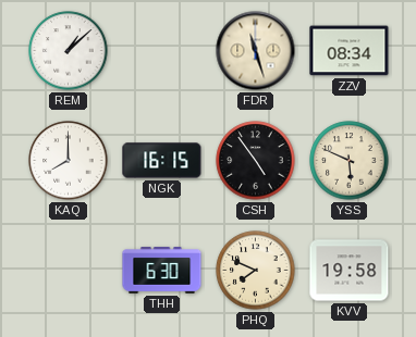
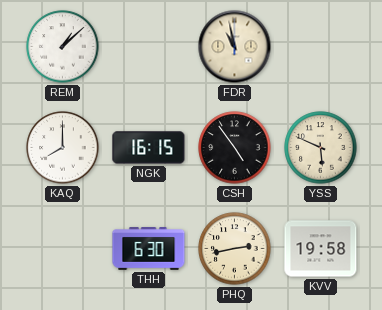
FDR: 11:27 -> 10:58
ZZV: 08:34 -> none
PHQ: 7:49 -> 2:43
